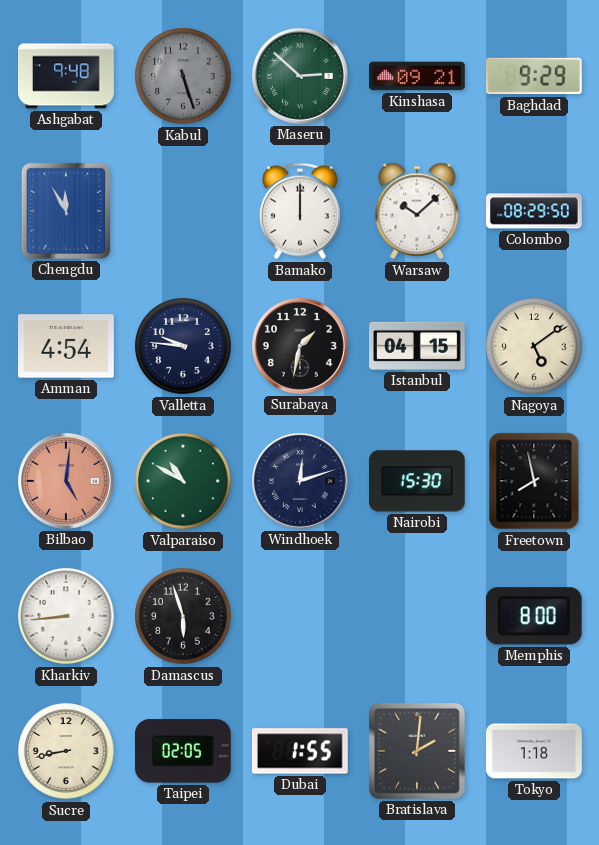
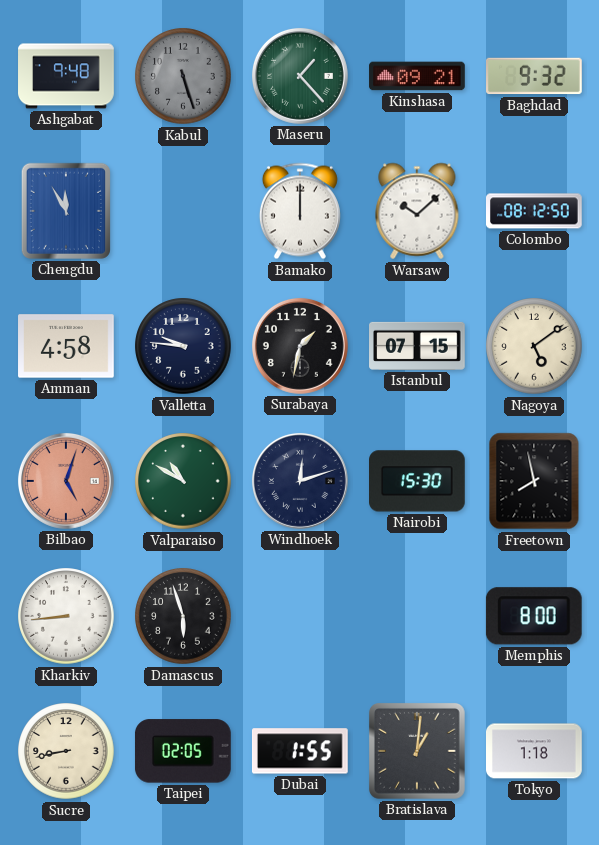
Maseru: 2:52 -> 1:23
Baghdad: 9:29 -> 9:32
Colombo: 08:29 -> 08:12
Amman: 4:54 -> 4:58
Istanbul: 04:15 -> 07:15
Bilbao: 5:01 -> 5:03
Bratislava: 2:01 -> 1:01
